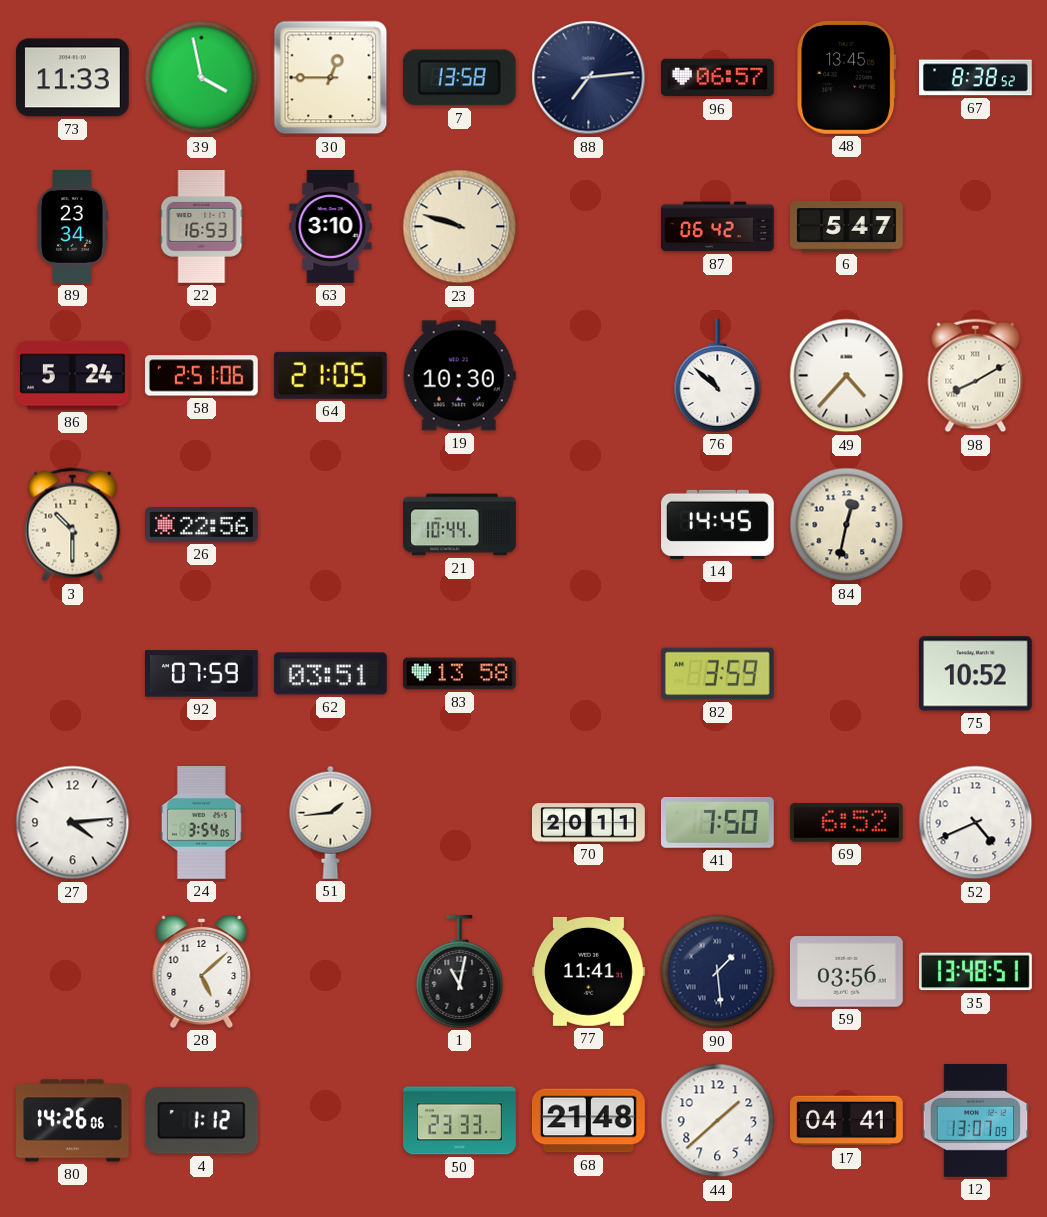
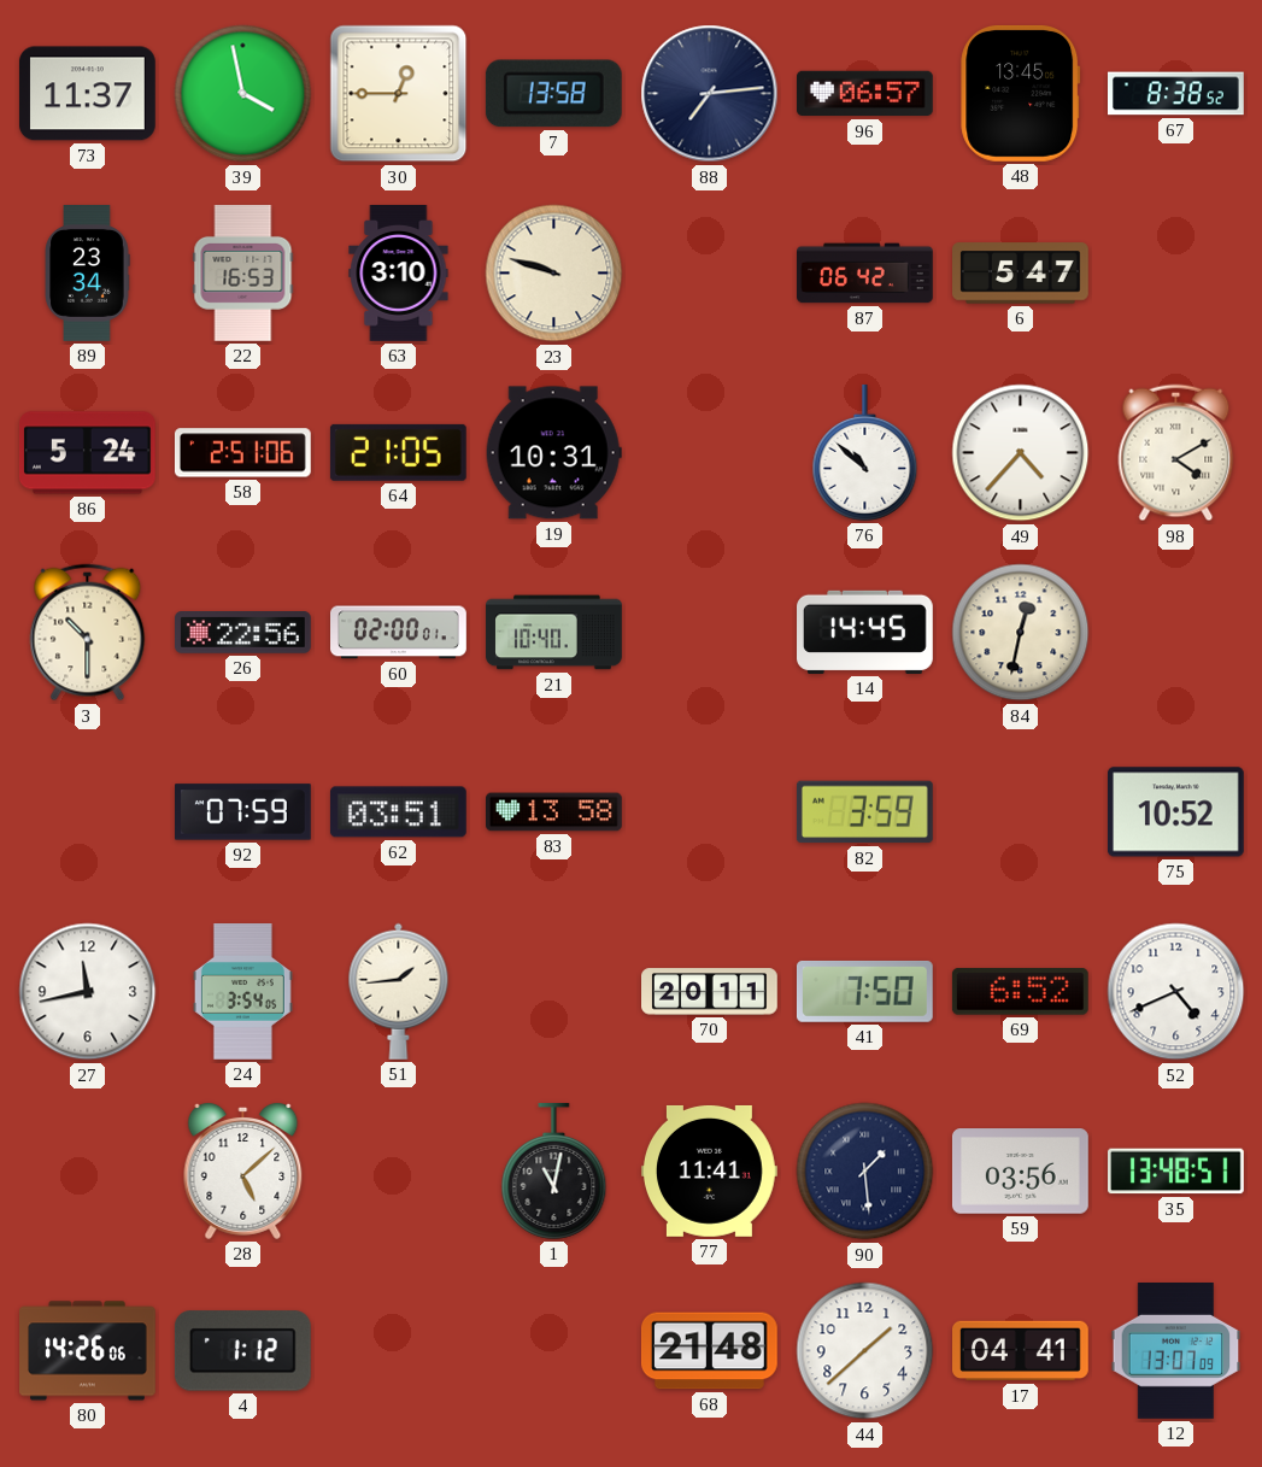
73: 11:33 -> 11:37
19: 10:30 -> 10:31
98: 8:10 -> 4:10
60: none -> 02:00
21: 10:44 -> 10:40
27: 4:14 -> 11:43
50: 23:33 -> none
